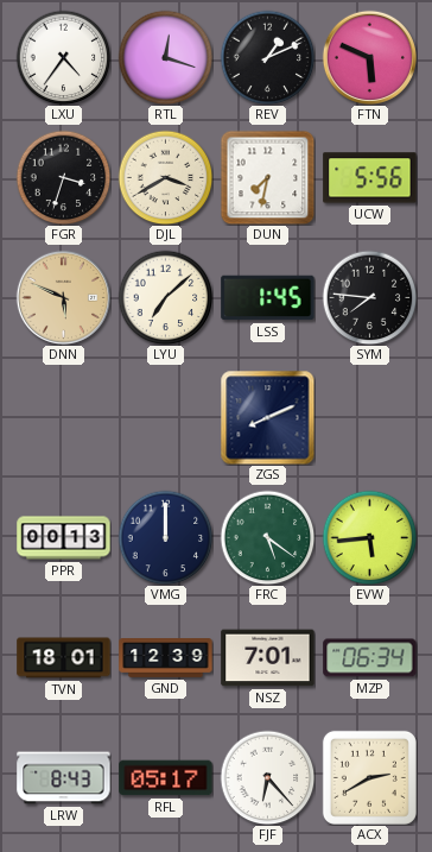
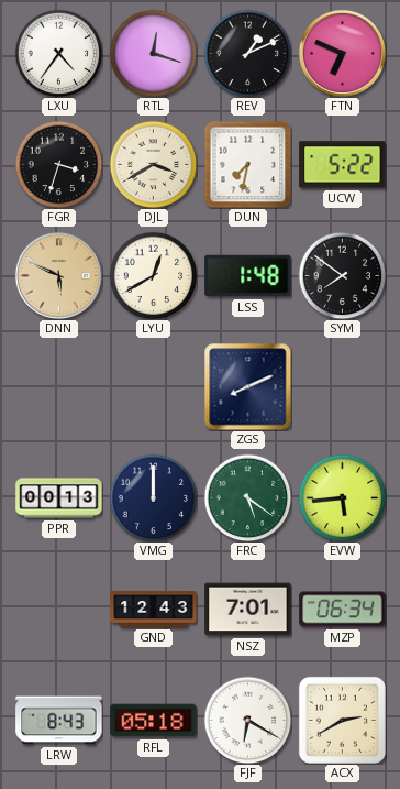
FTN: 5:49 -> 6:49
UCW: 5:56 -> 5:22
LYU: 7:08 -> 12:40
LSS: 1:45 -> 1:48
SYM: 7:46 -> 7:51
TVN: 18:01 -> none
GND: 12:39 -> 12:43
RFL: 05:17 -> 05:18
FJF: 6:23 -> 6:20
